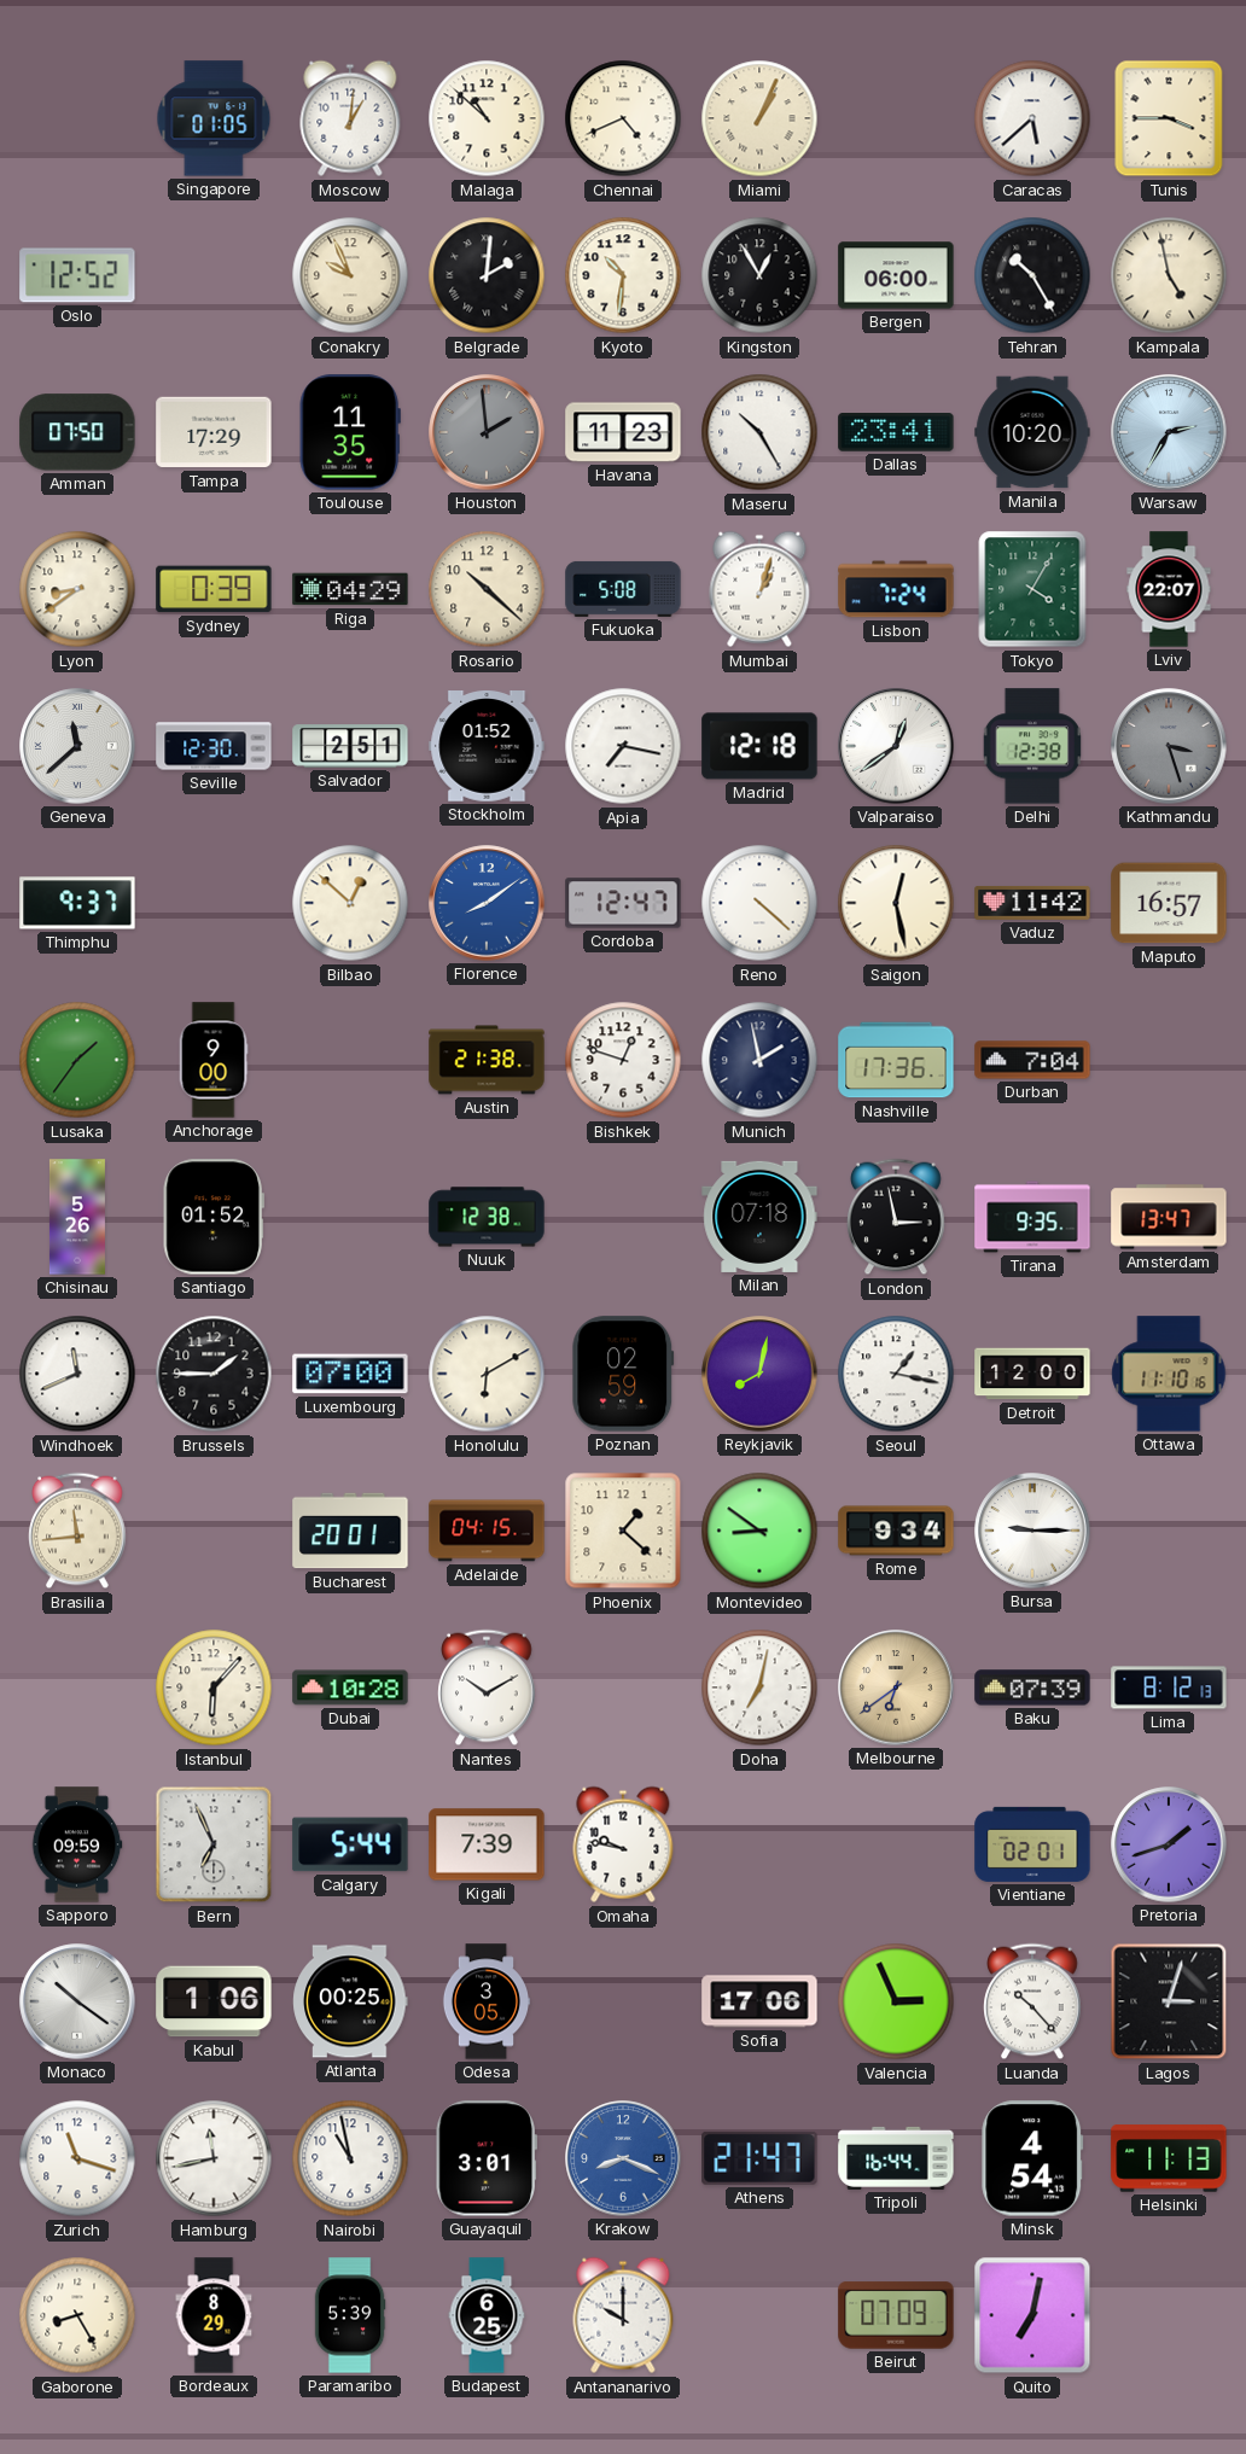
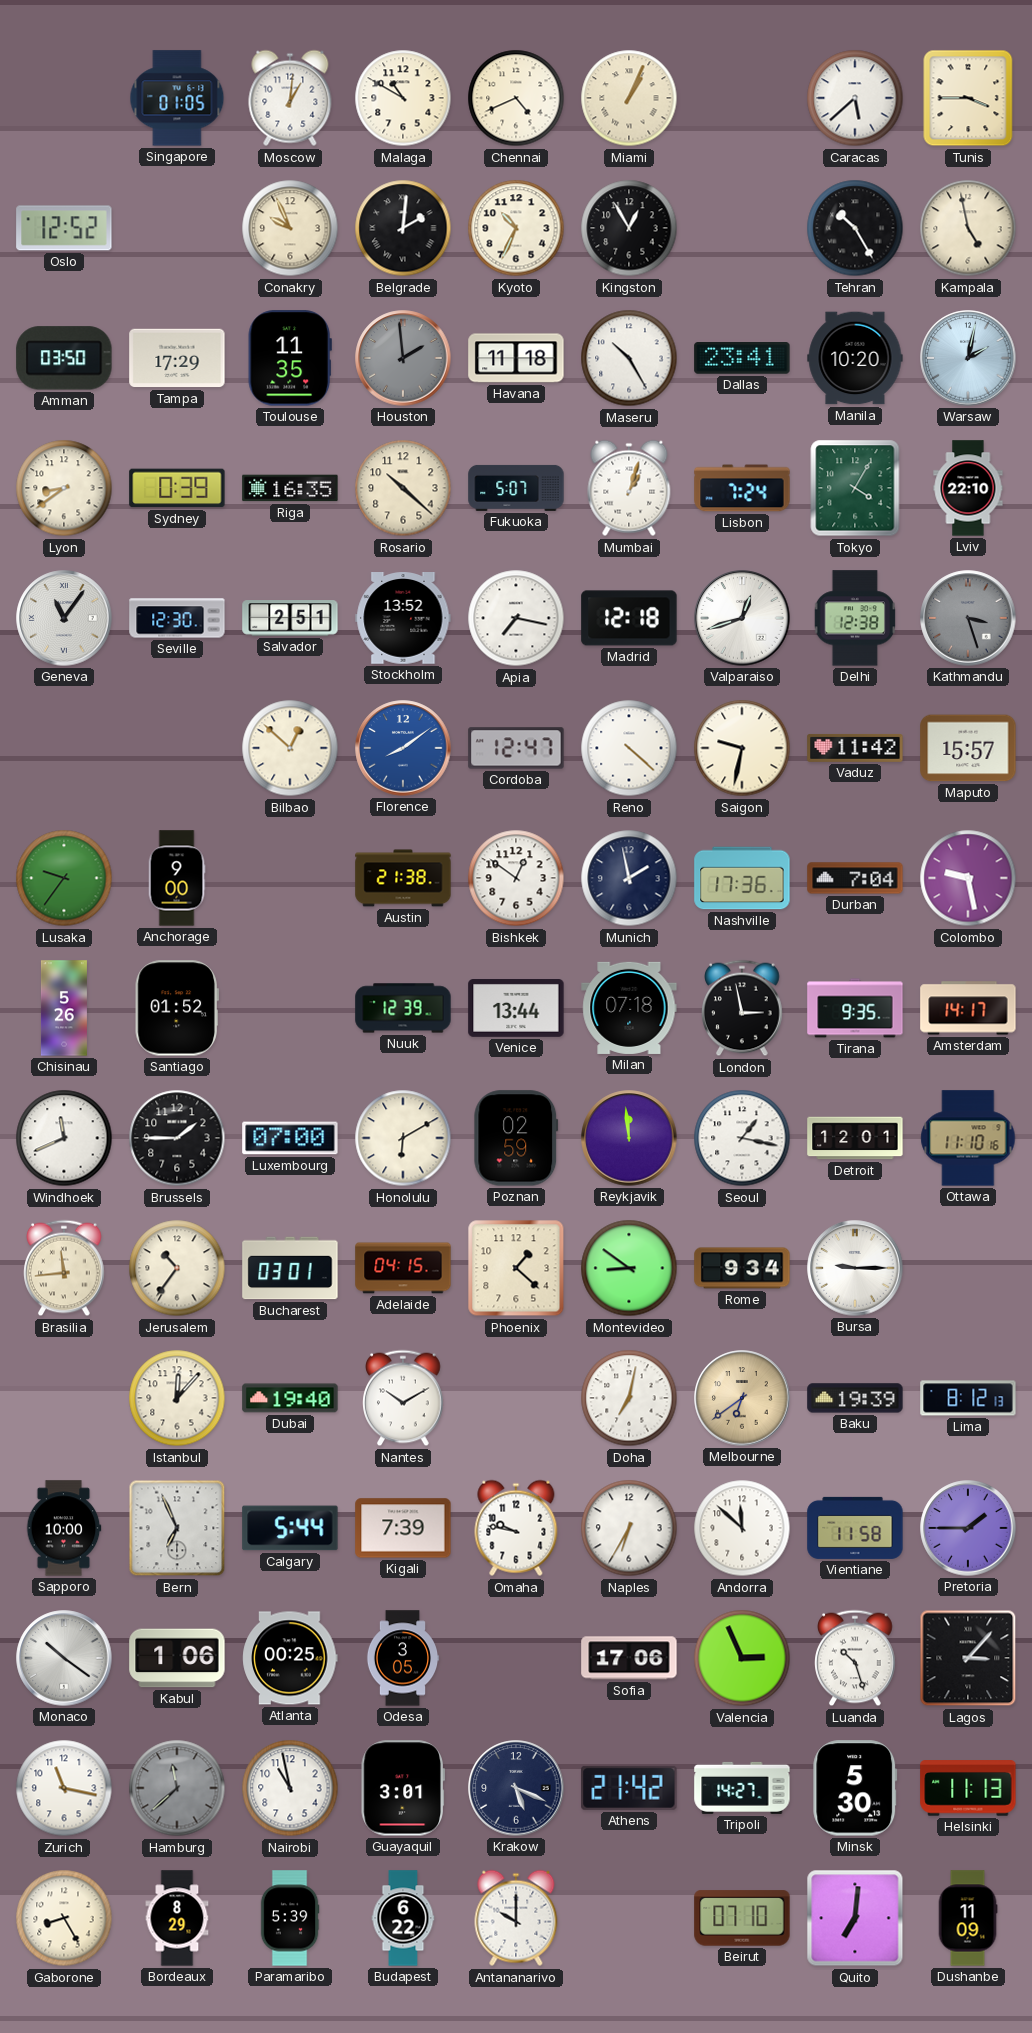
Malaga: 10:52 -> 10:50
Kyoto: 10:31 -> 10:34
Bergen: 06:00 -> none
Amman: 07:50 -> 03:50
Havana: 11:23 -> 11:18
Warsaw: 2:35 -> 2:02
Riga: 04:29 -> 16:35
Fukuoka: 5:08 -> 5:07
Lviv: 22:07 -> 22:10
Geneva: 11:38 -> 11:06
Stockholm: 01:52 -> 13:52
Valparaiso: 12:39 -> 12:42
Thimphu: 9:37 -> none
Saigon: 12:28 -> 9:32
Maputo: 16:57 -> 15:57
Lusaka: 1:36 -> 9:36
Bishkek: 12:48 -> 12:51
Colombo: none -> 9:28
Nuuk: 12:38 -> 12:39
Venice: none -> 13:44
Amsterdam: 13:47 -> 14:17
Reykjavik: 8:02 -> 11:59
Detroit: 12:00 -> 12:01
Jerusalem: none -> 10:36
Bucharest: 20:01 -> 03:01
Istanbul: 6:07 -> 12:07
Dubai: 10:28 -> 19:40
Baku: 07:39 -> 19:39
Sapporo: 09:59 -> 10:00
Naples: none -> 6:35
Andorra: none -> 11:52
Vientiane: 02:01 -> 11:58
Pretoria: 1:42 -> 1:45
Luanda: 10:23 -> 10:27
Lagos: 3:03 -> 3:07
Zurich: 11:18 -> 11:17
Hamburg: 11:43 -> 11:38
Hamburg dial: white -> grey
Krakow: 8:19 -> 5:19
Krakow dial: blue -> navy
Athens: 21:47 -> 21:42
Tripoli: 16:44 -> 14:27
Minsk: 4:54 -> 5:30
Budapest: 6:25 -> 6:22
Beirut: 07:09 -> 07:10
Quito: 7:02 -> 7:01
Dushanbe: none -> 11:09
